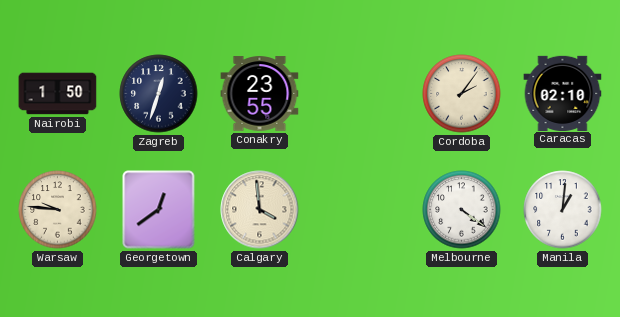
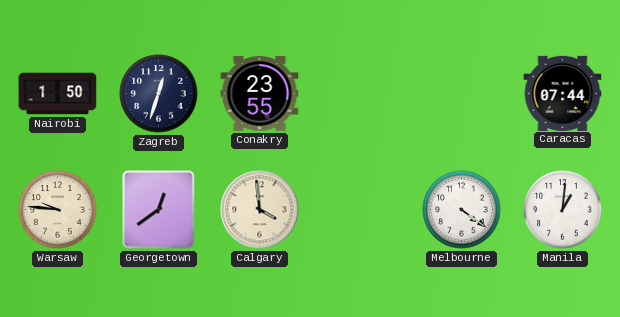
Cordoba: 2:06 -> none
Caracas: 02:10 -> 07:44
